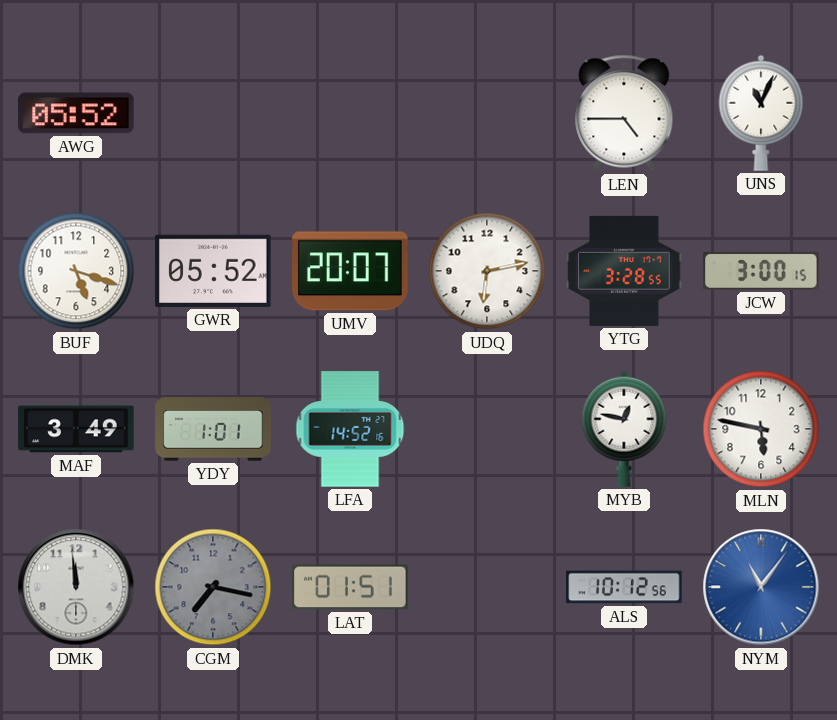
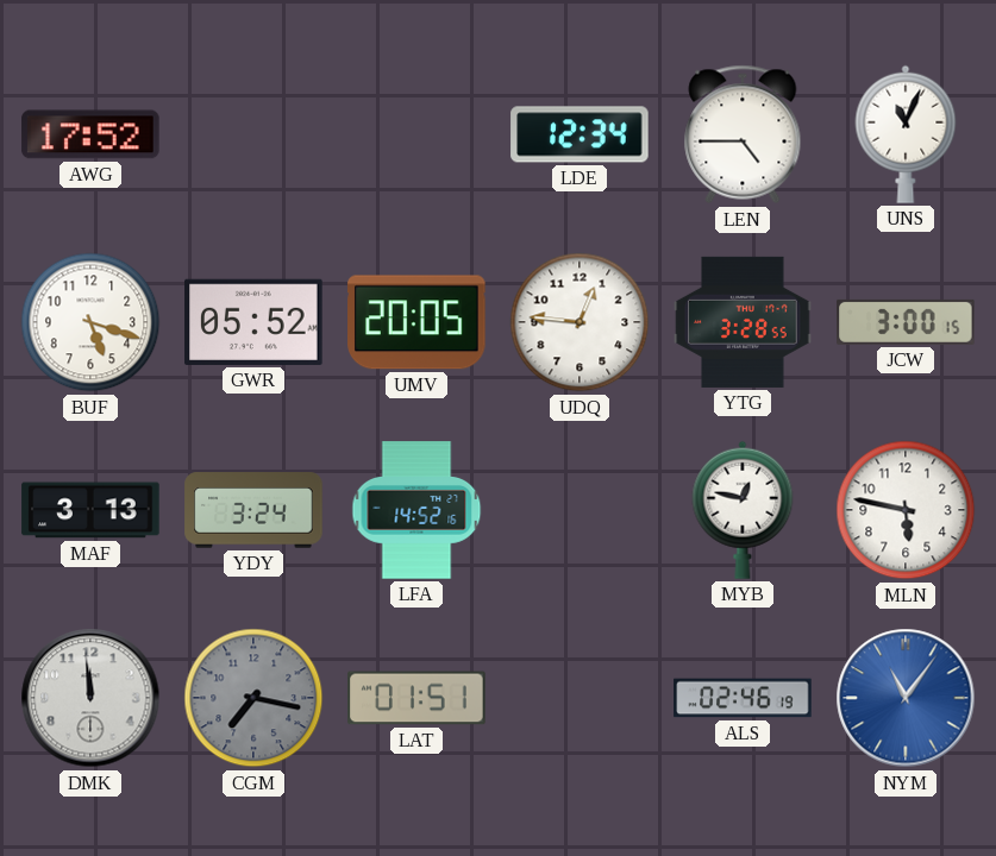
AWG: 05:52 -> 17:52
LDE: none -> 12:34
UMV: 20:07 -> 20:05
UDQ: 6:13 -> 12:46
MAF: 3:49 -> 3:13
YDY: 1:01 -> 3:24
ALS: 10:12 -> 02:46
